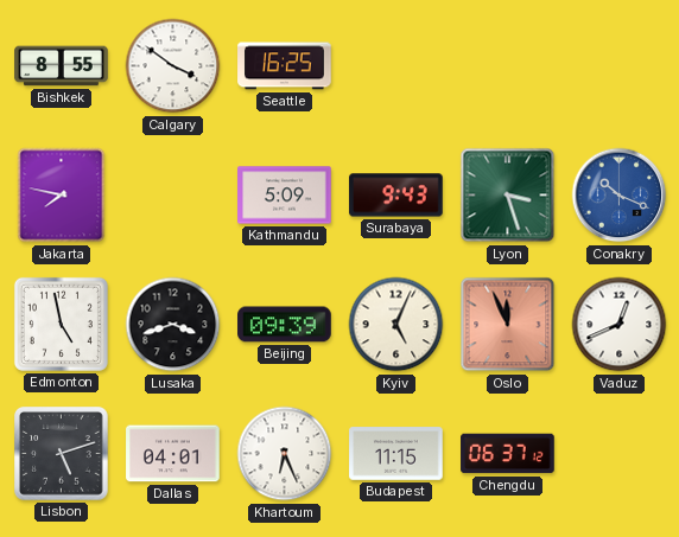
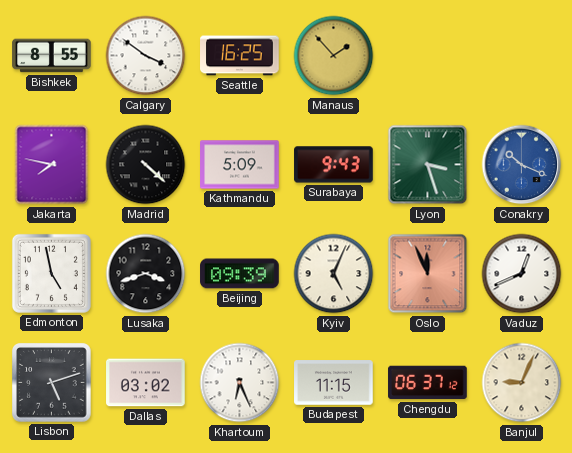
Manaus: none -> 1:53
Madrid: none -> 4:22
Dallas: 04:01 -> 03:02
Banjul: none -> 9:04
